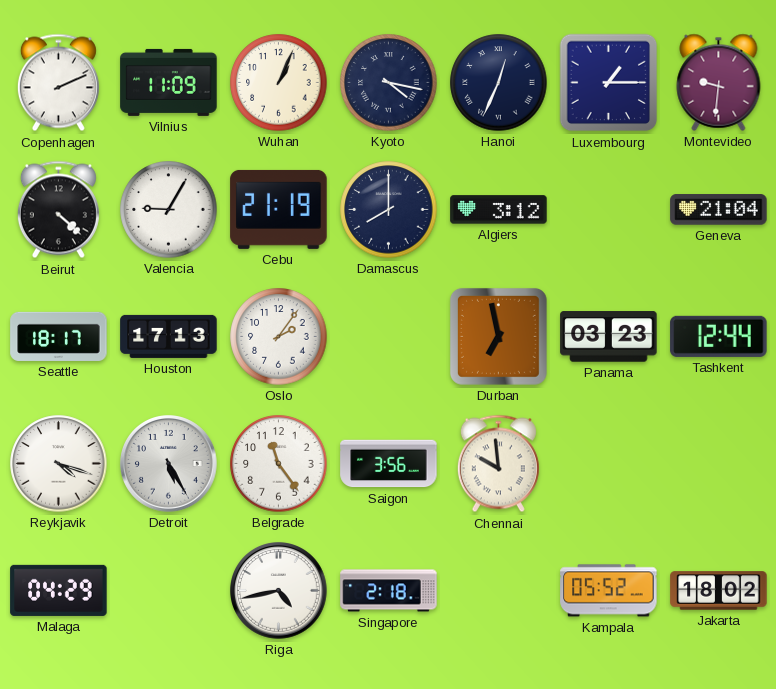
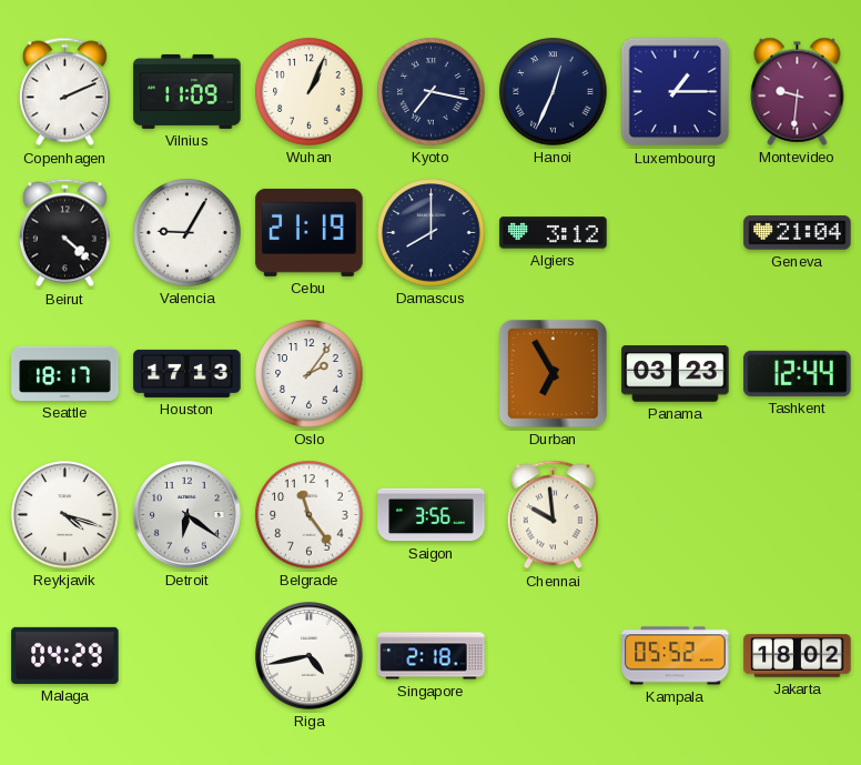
Kyoto: 4:17 -> 7:17
Durban: 6:58 -> 6:55
Detroit: 5:25 -> 6:21
